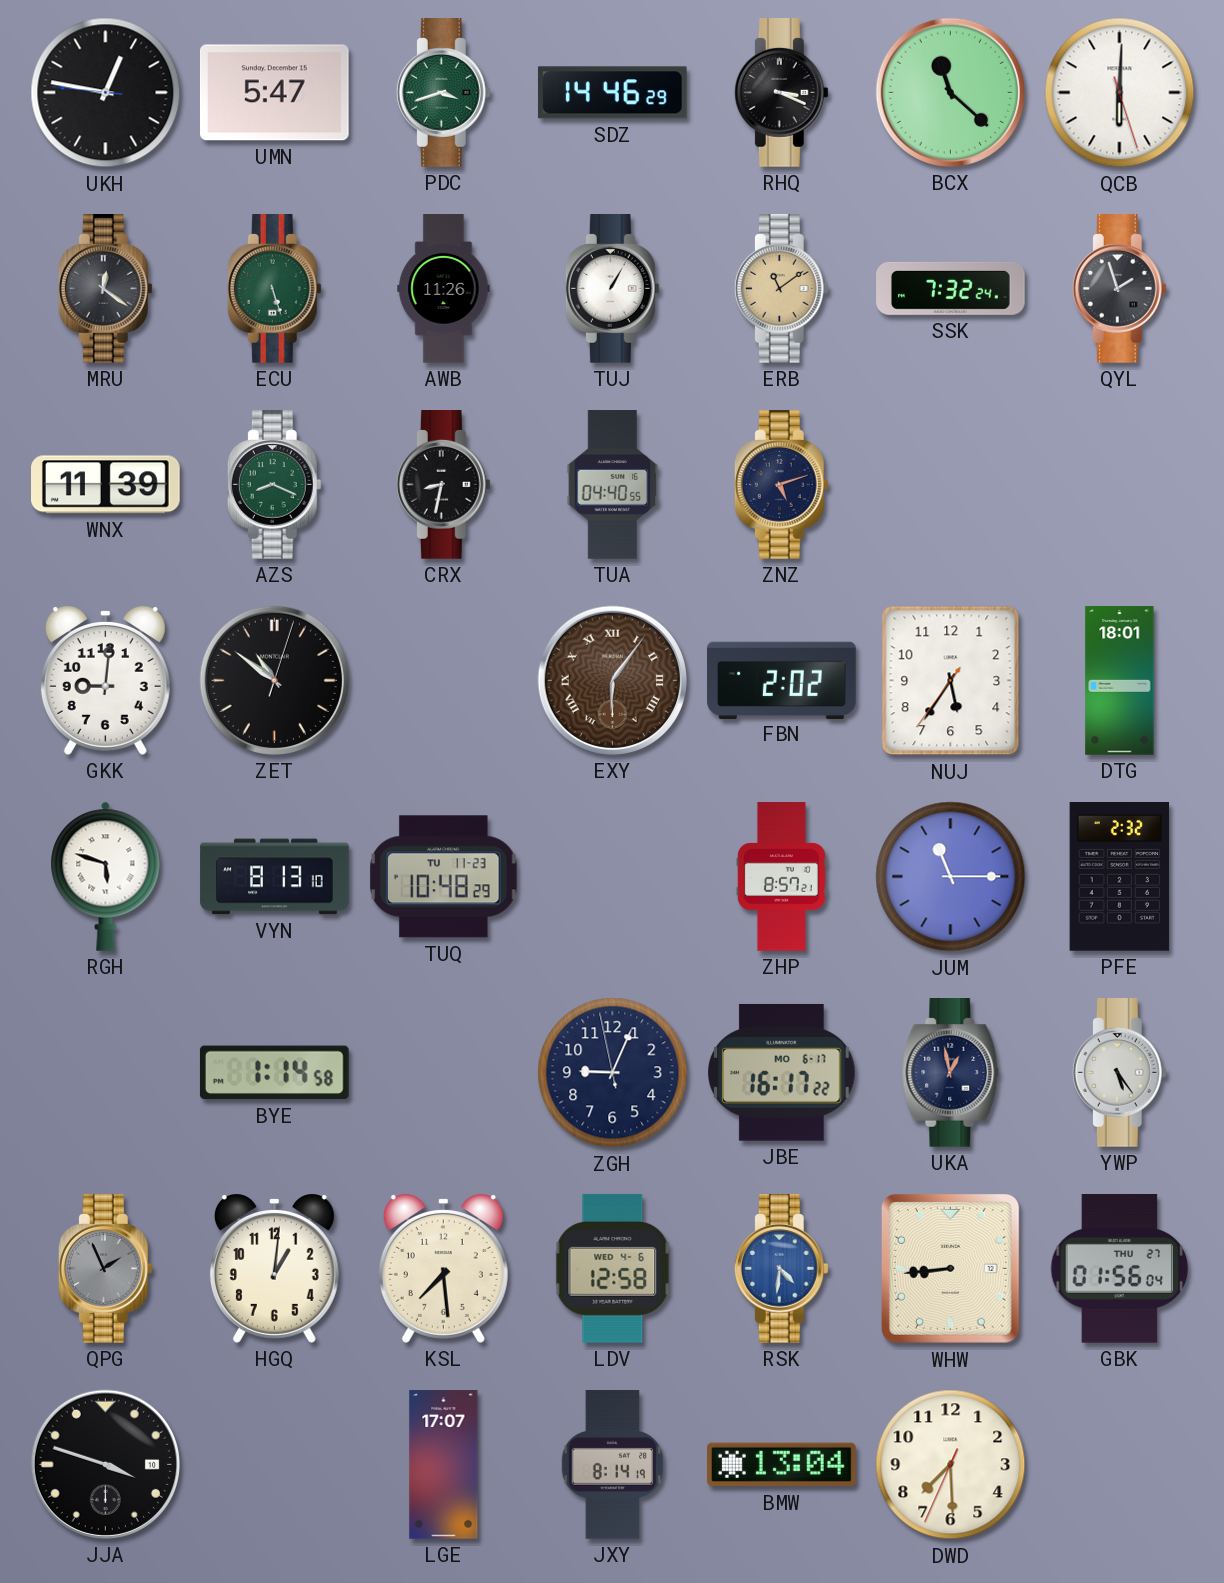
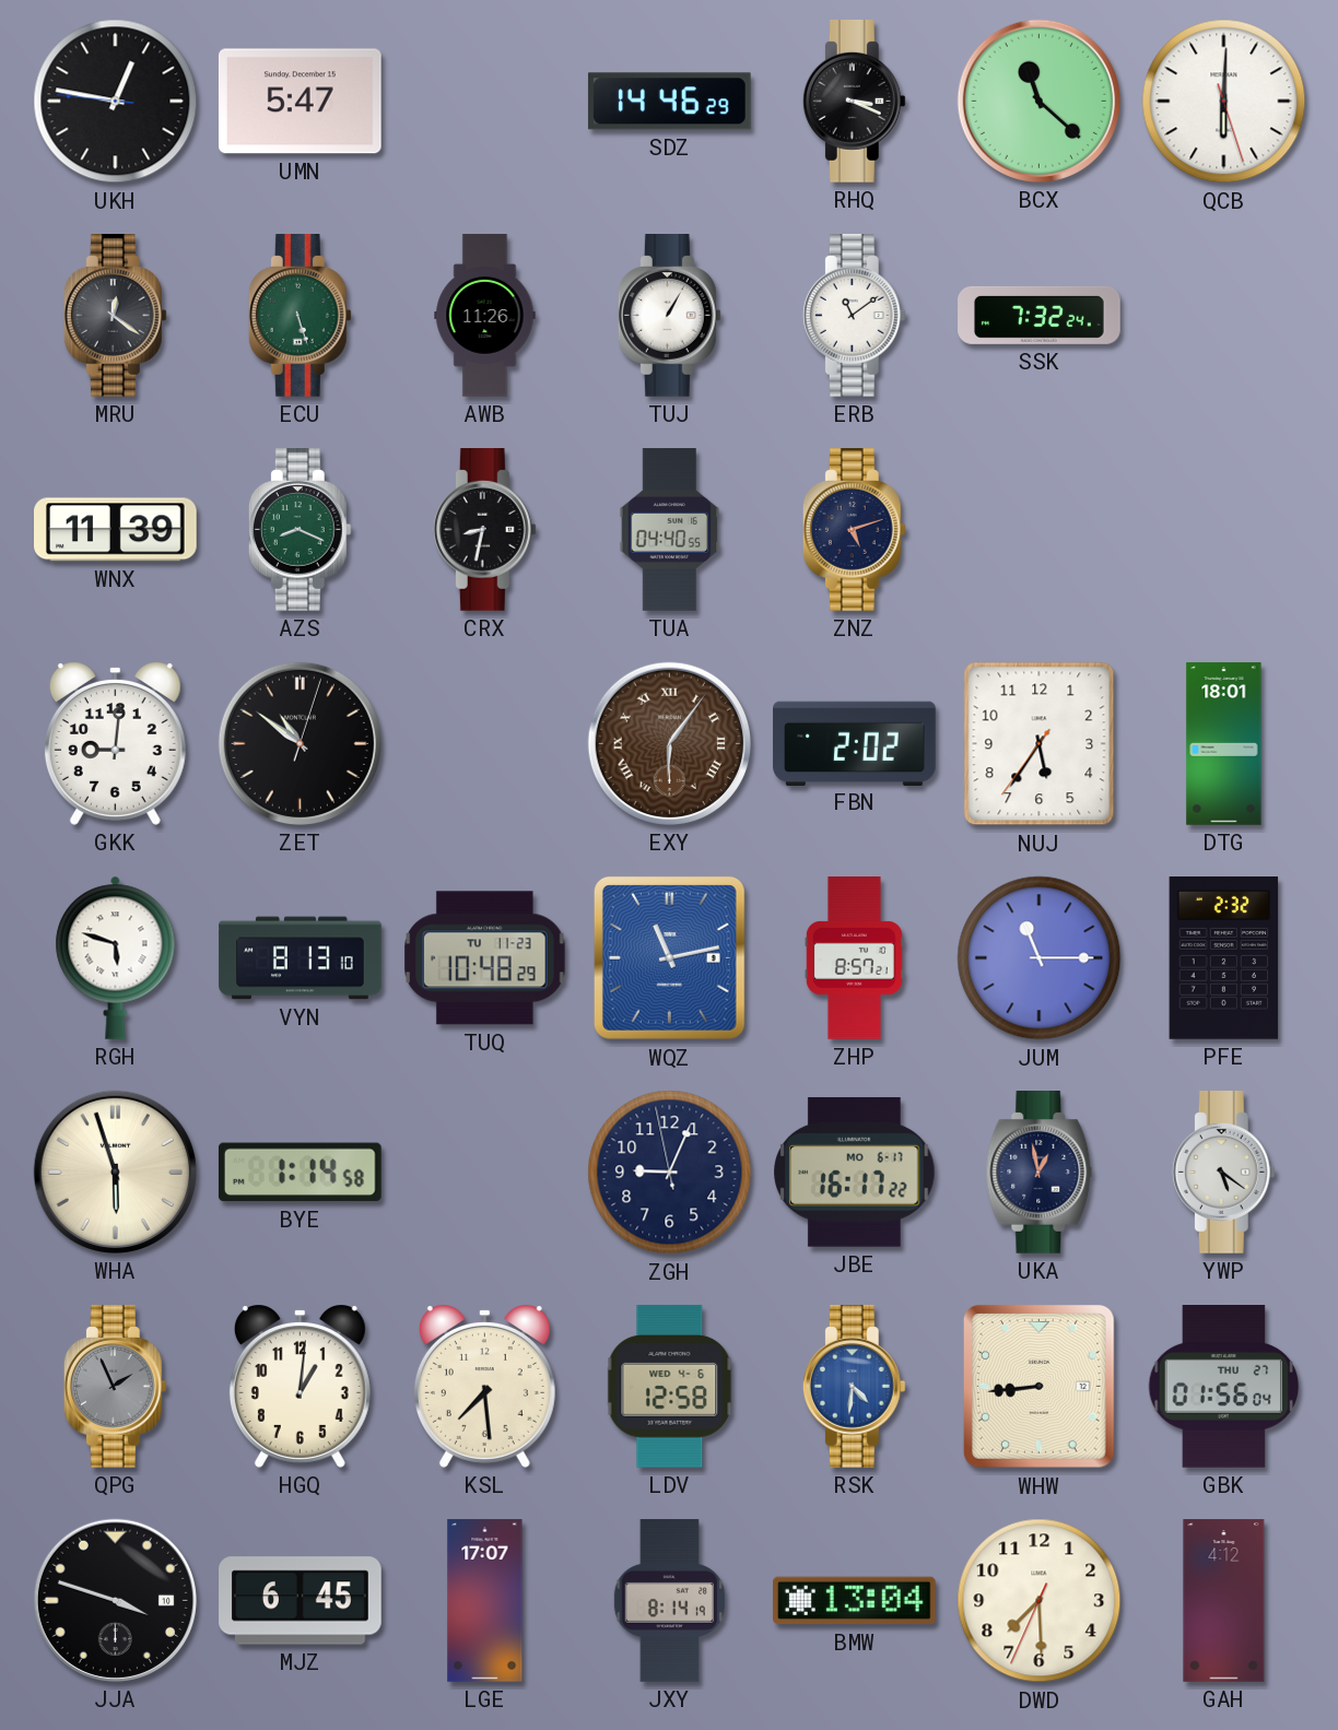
PDC: 3:42 -> none
ERB dial: champagne -> white
QYL: 1:57 -> none
WQZ: none -> 11:13
WHA: none -> 5:57
YWP: 5:24 -> 5:21
MJZ: none -> 6:45
GAH: none -> 4:12
